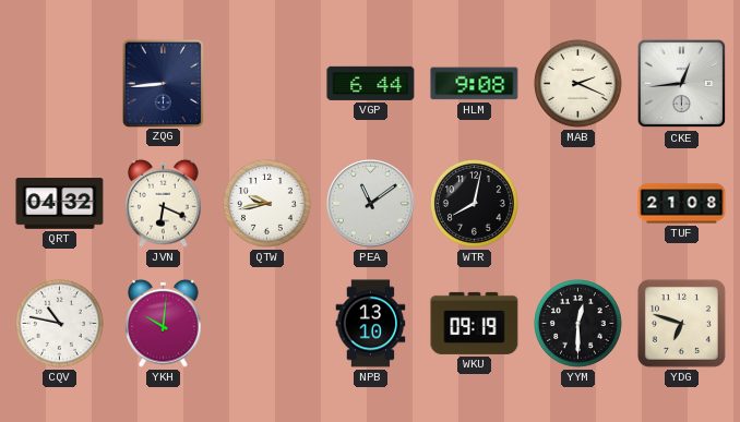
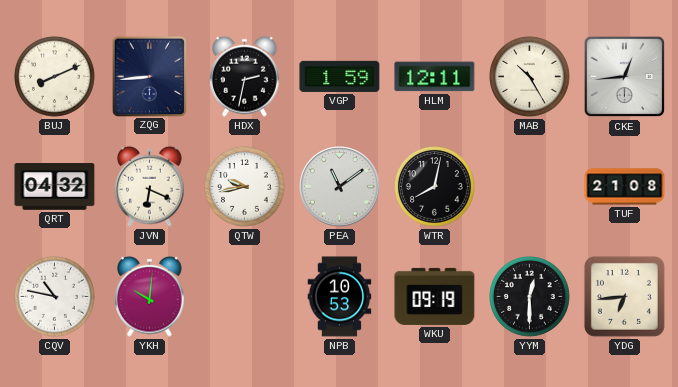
BUJ: none -> 8:11
HDX: none -> 2:32
VGP: 6:44 -> 1:59
HLM: 9:08 -> 12:11
MAB: 2:19 -> 10:25
NPB: 13:10 -> 10:53
YDG: 6:48 -> 6:44
